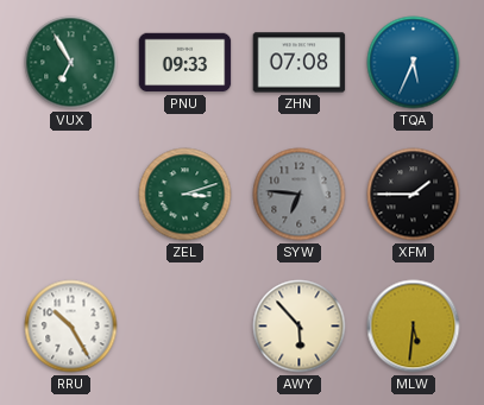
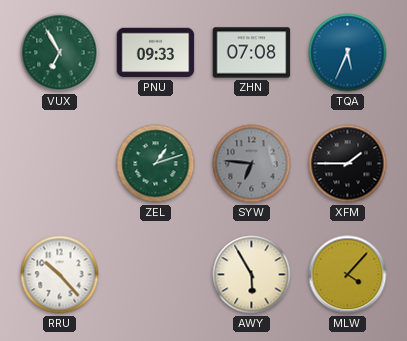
ZEL: 3:12 -> 1:12
RRU: 10:25 -> 10:23
AWY: 5:53 -> 5:55
MLW: 5:31 -> 4:07
